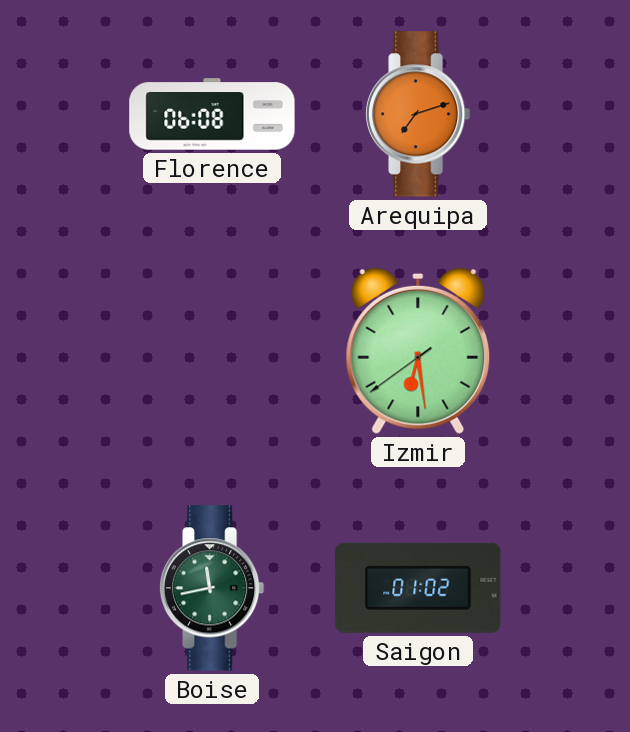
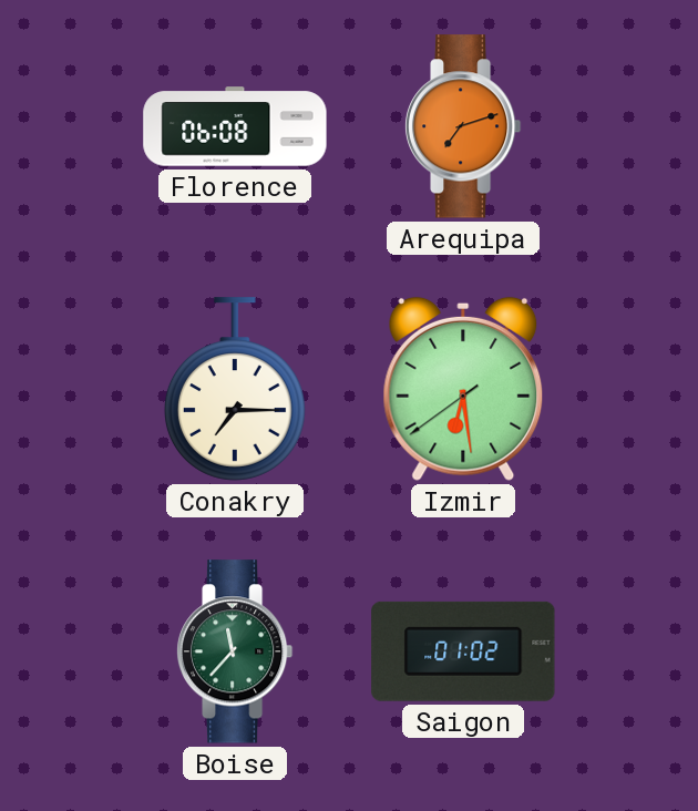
Conakry: none -> 7:15
Boise: 11:43 -> 11:37
